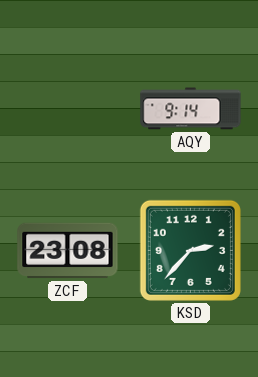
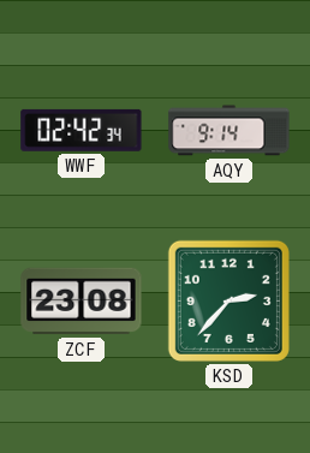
WWF: none -> 02:42
